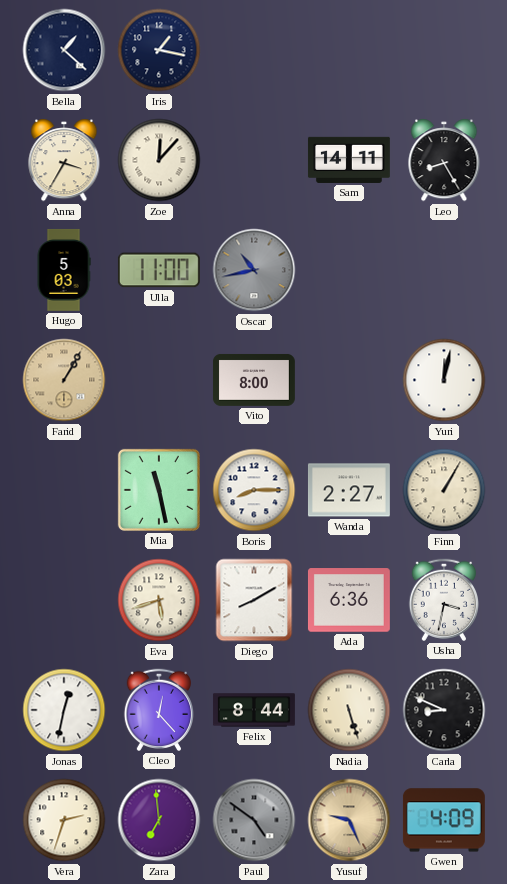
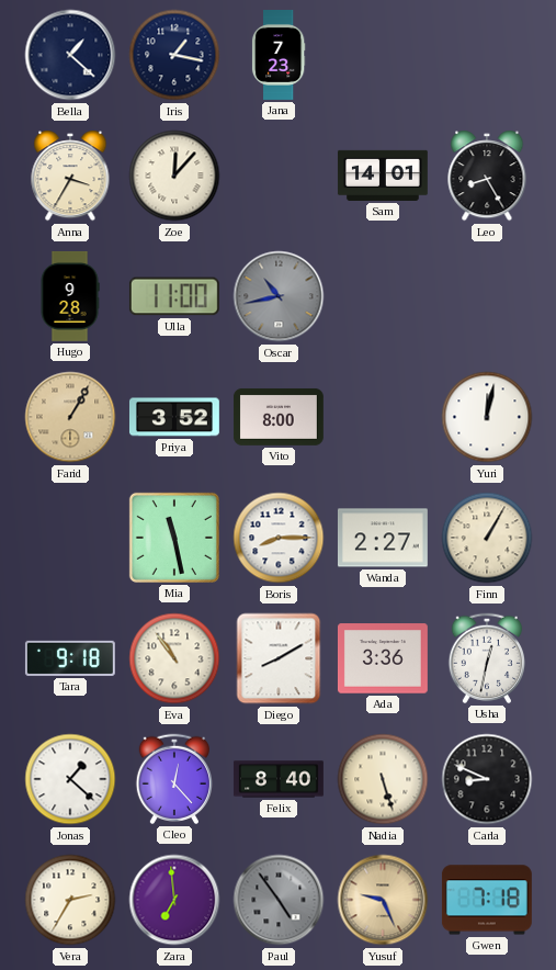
Jana: none -> 7:23
Sam: 14:11 -> 14:01
Hugo: 5:03 -> 9:28
Priya: none -> 3:52
Tara: none -> 9:18
Eva: 5:42 -> 10:54
Ada: 6:36 -> 3:36
Usha: 3:32 -> 12:32
Jonas: 12:32 -> 1:22
Felix: 8:44 -> 8:40
Vera: 2:33 -> 2:35
Paul: 4:51 -> 4:54
Gwen: 4:09 -> 7:18
